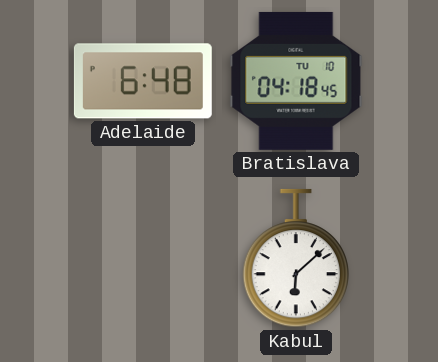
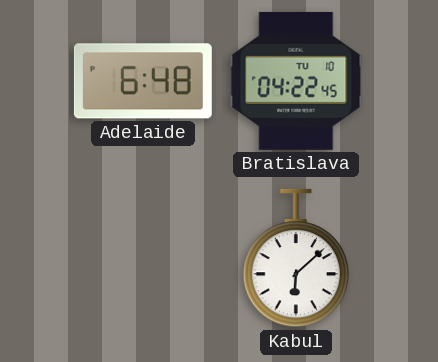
Bratislava: 04:18 -> 04:22
